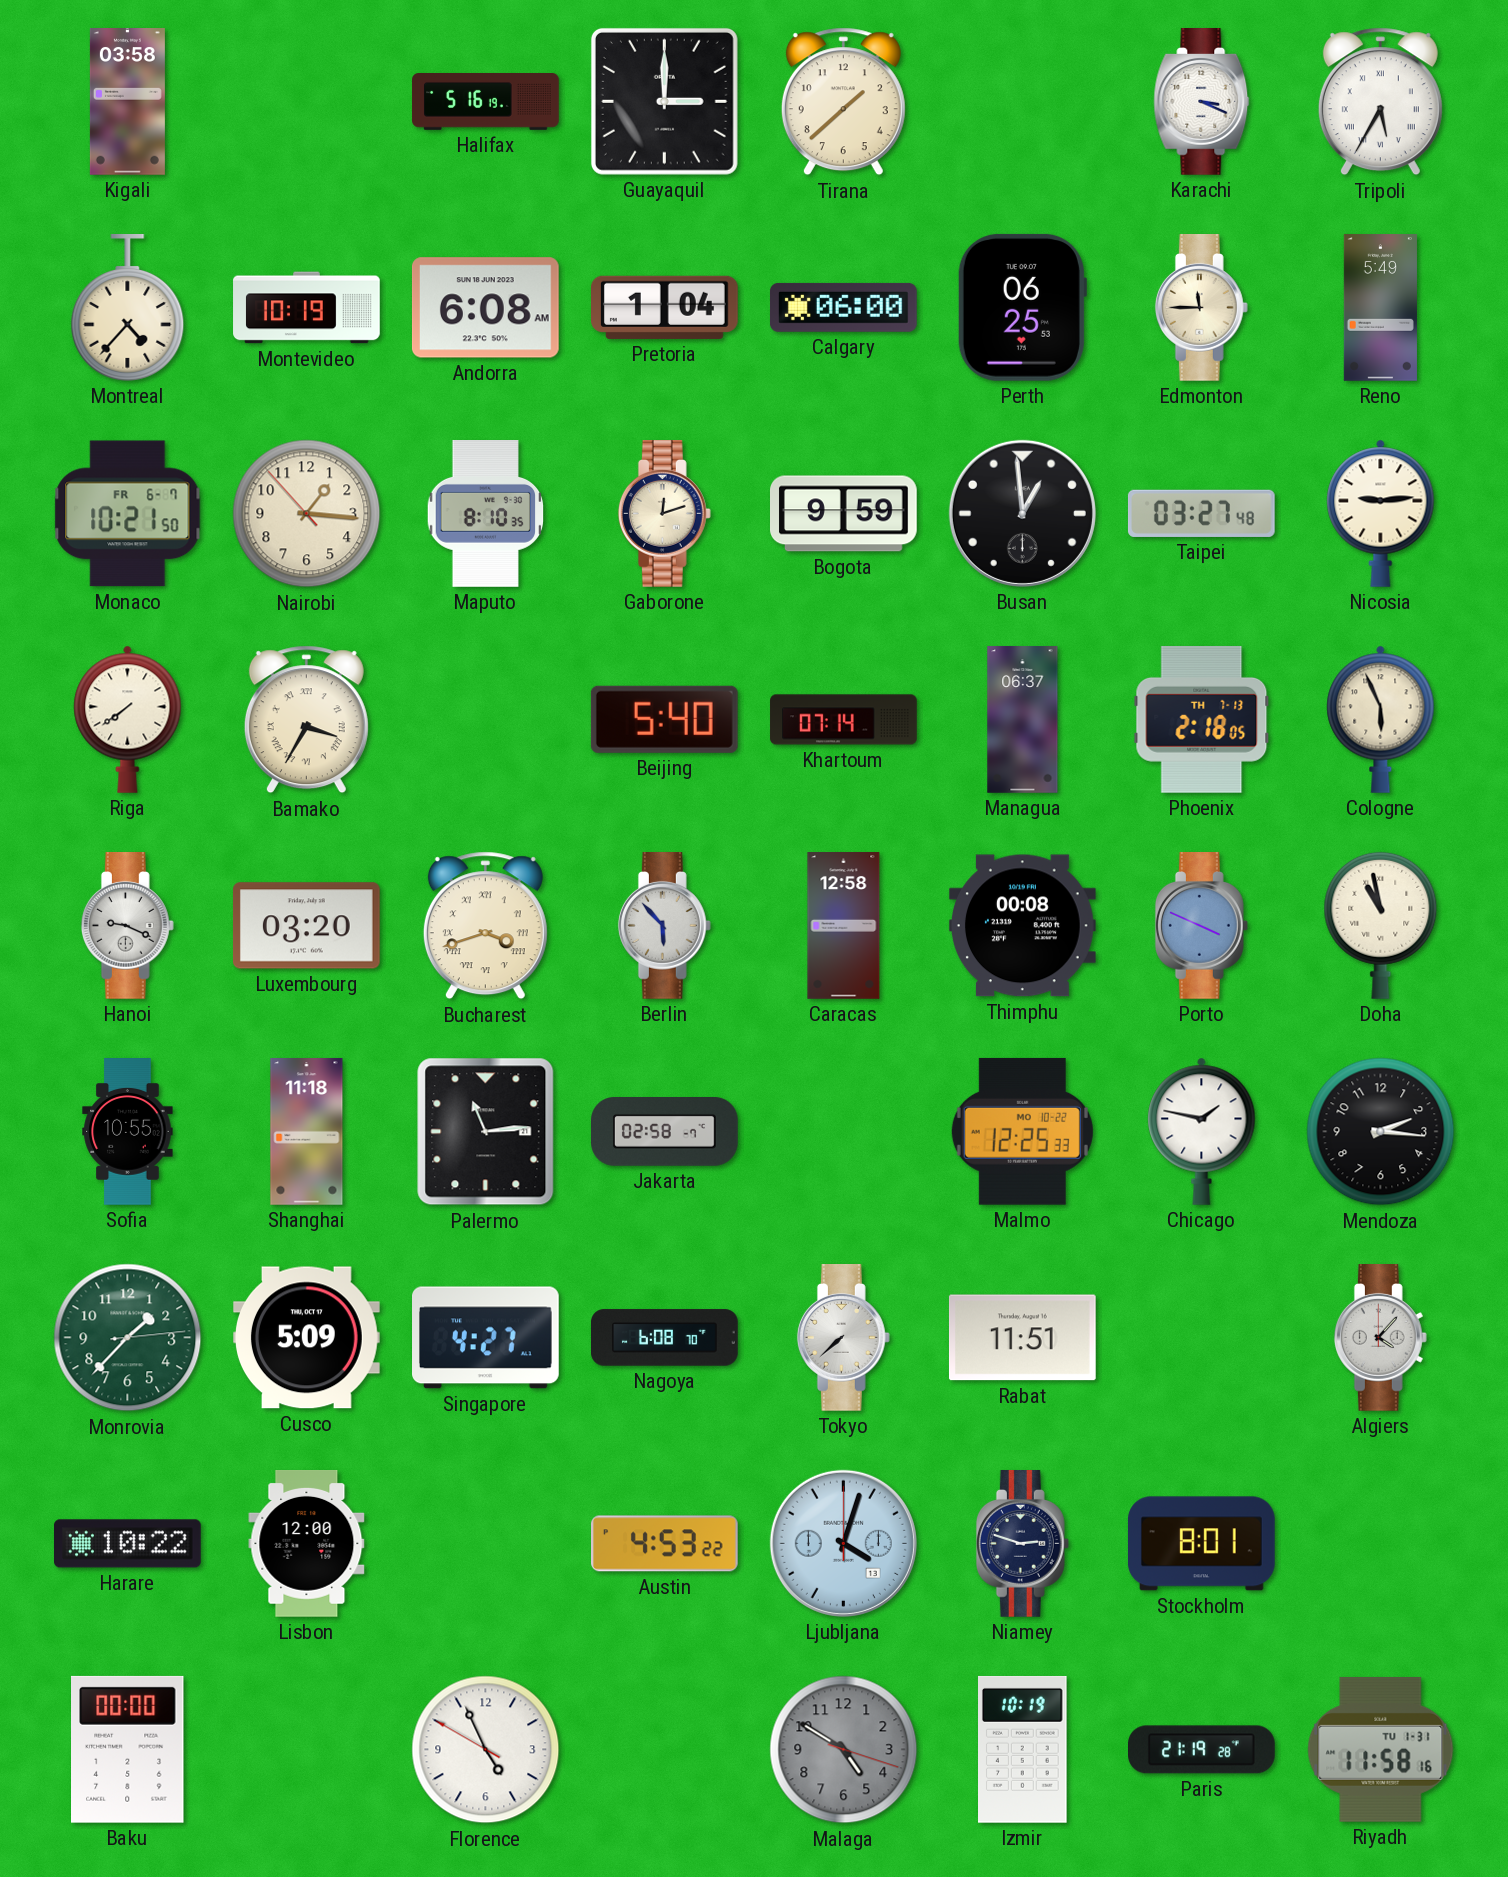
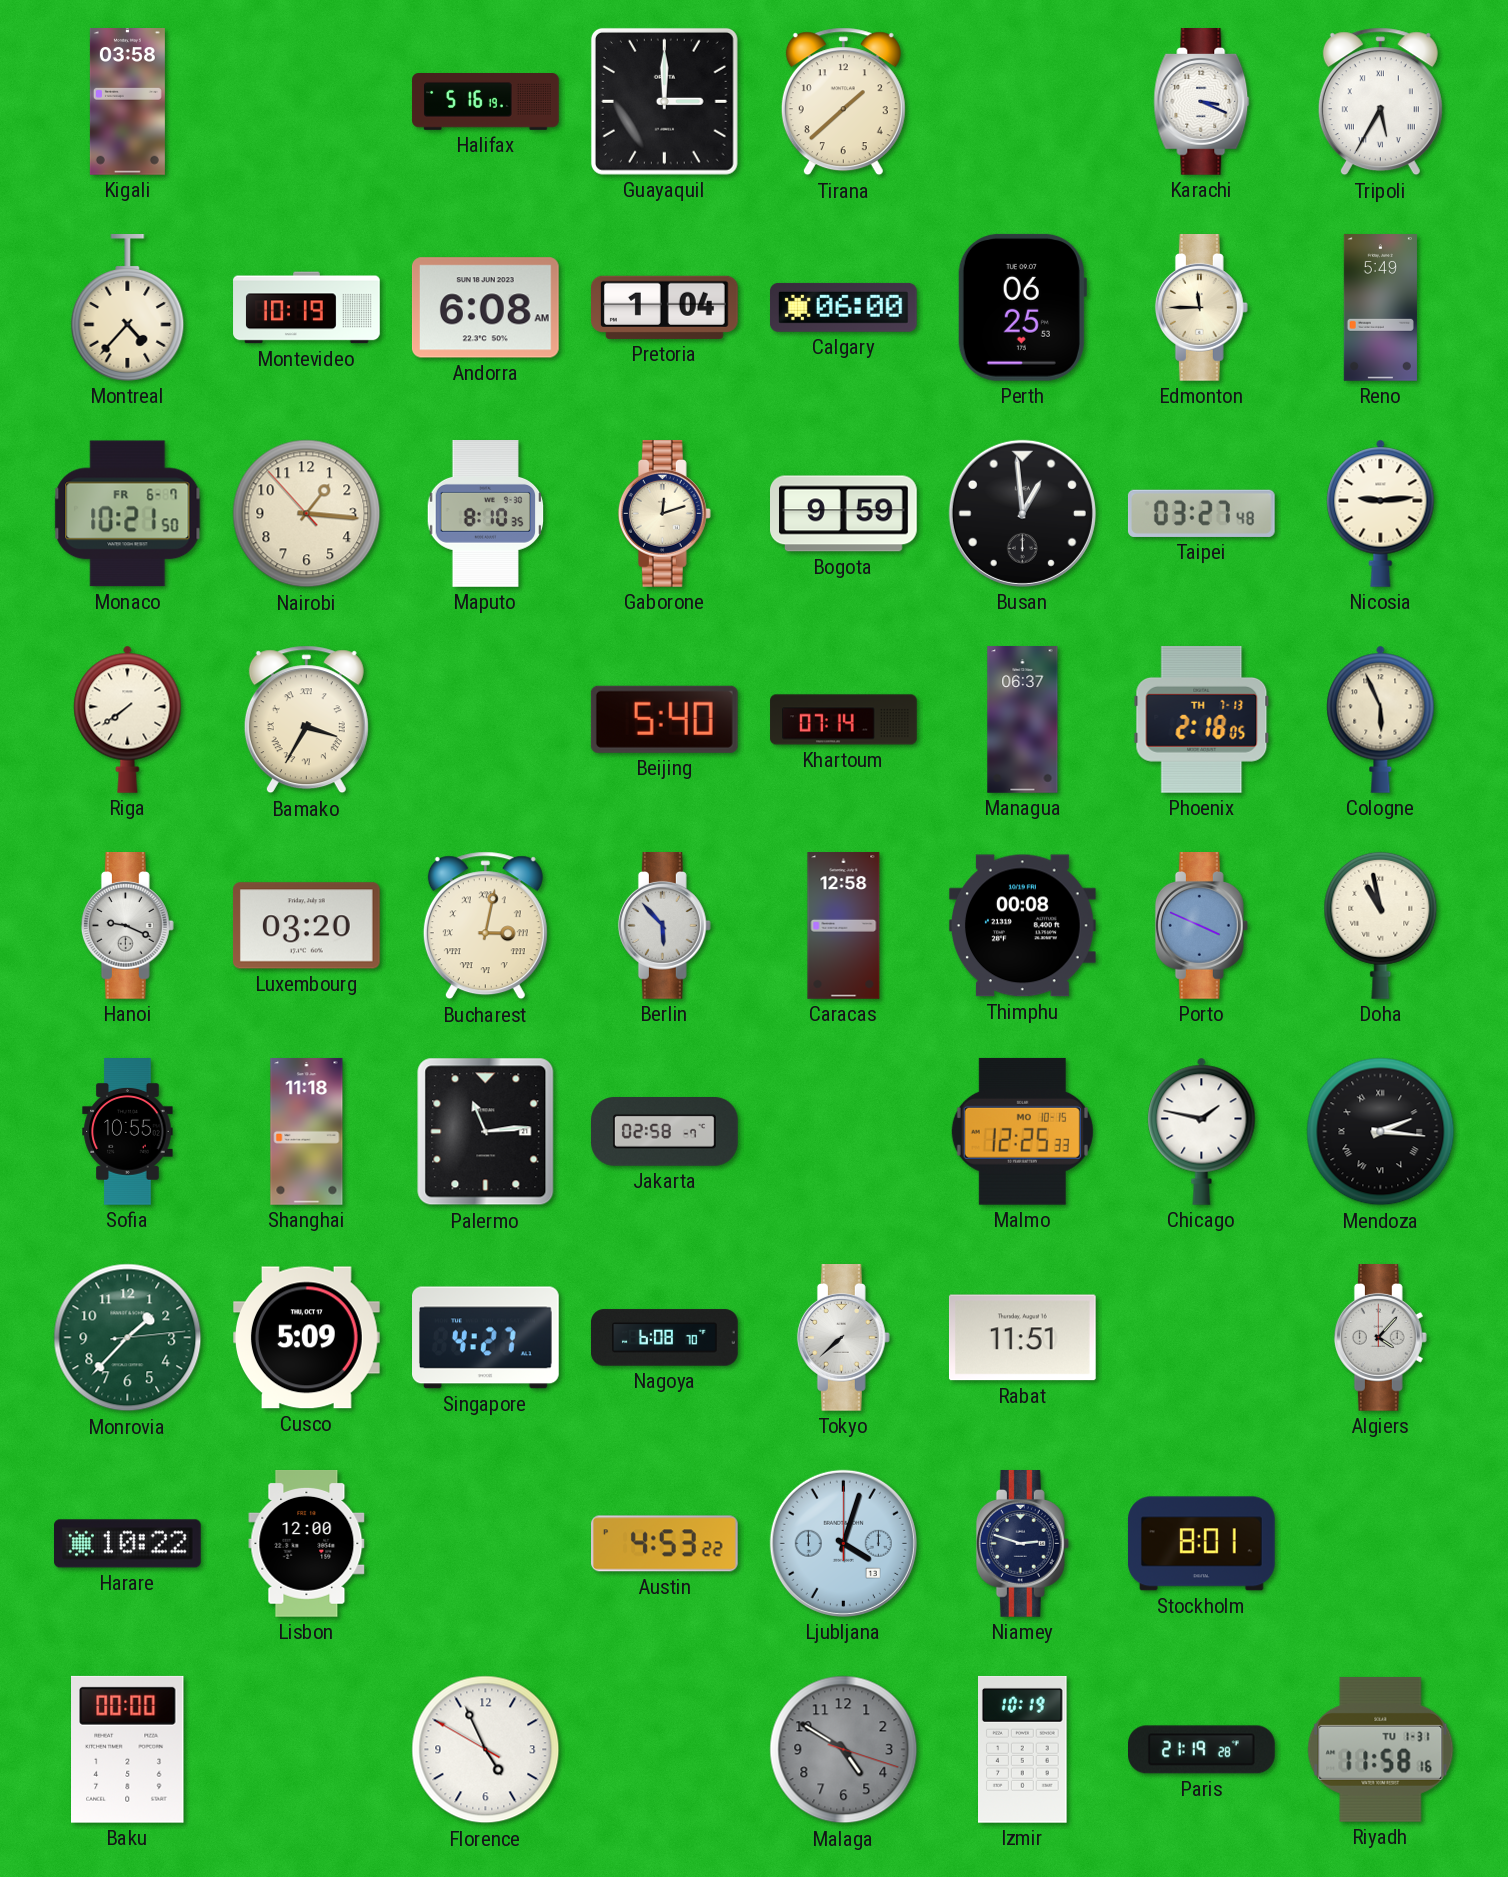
Bucharest: 3:42 -> 3:02
Malmo date: MO 10-22 -> MO 10-15
Mendoza numerals: Arabic -> Roman
